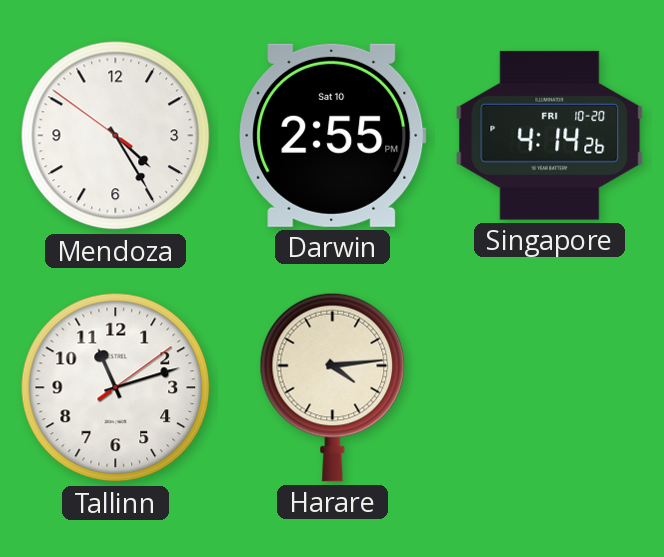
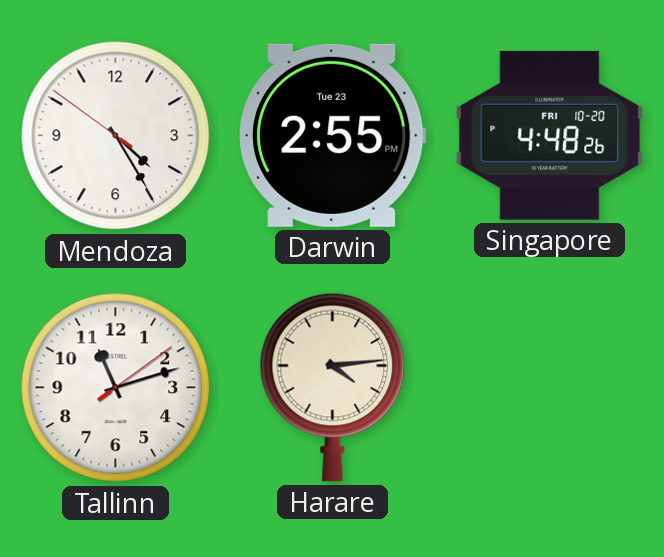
Darwin date: Sat 10 -> Tue 23
Singapore: 4:14 -> 4:48
